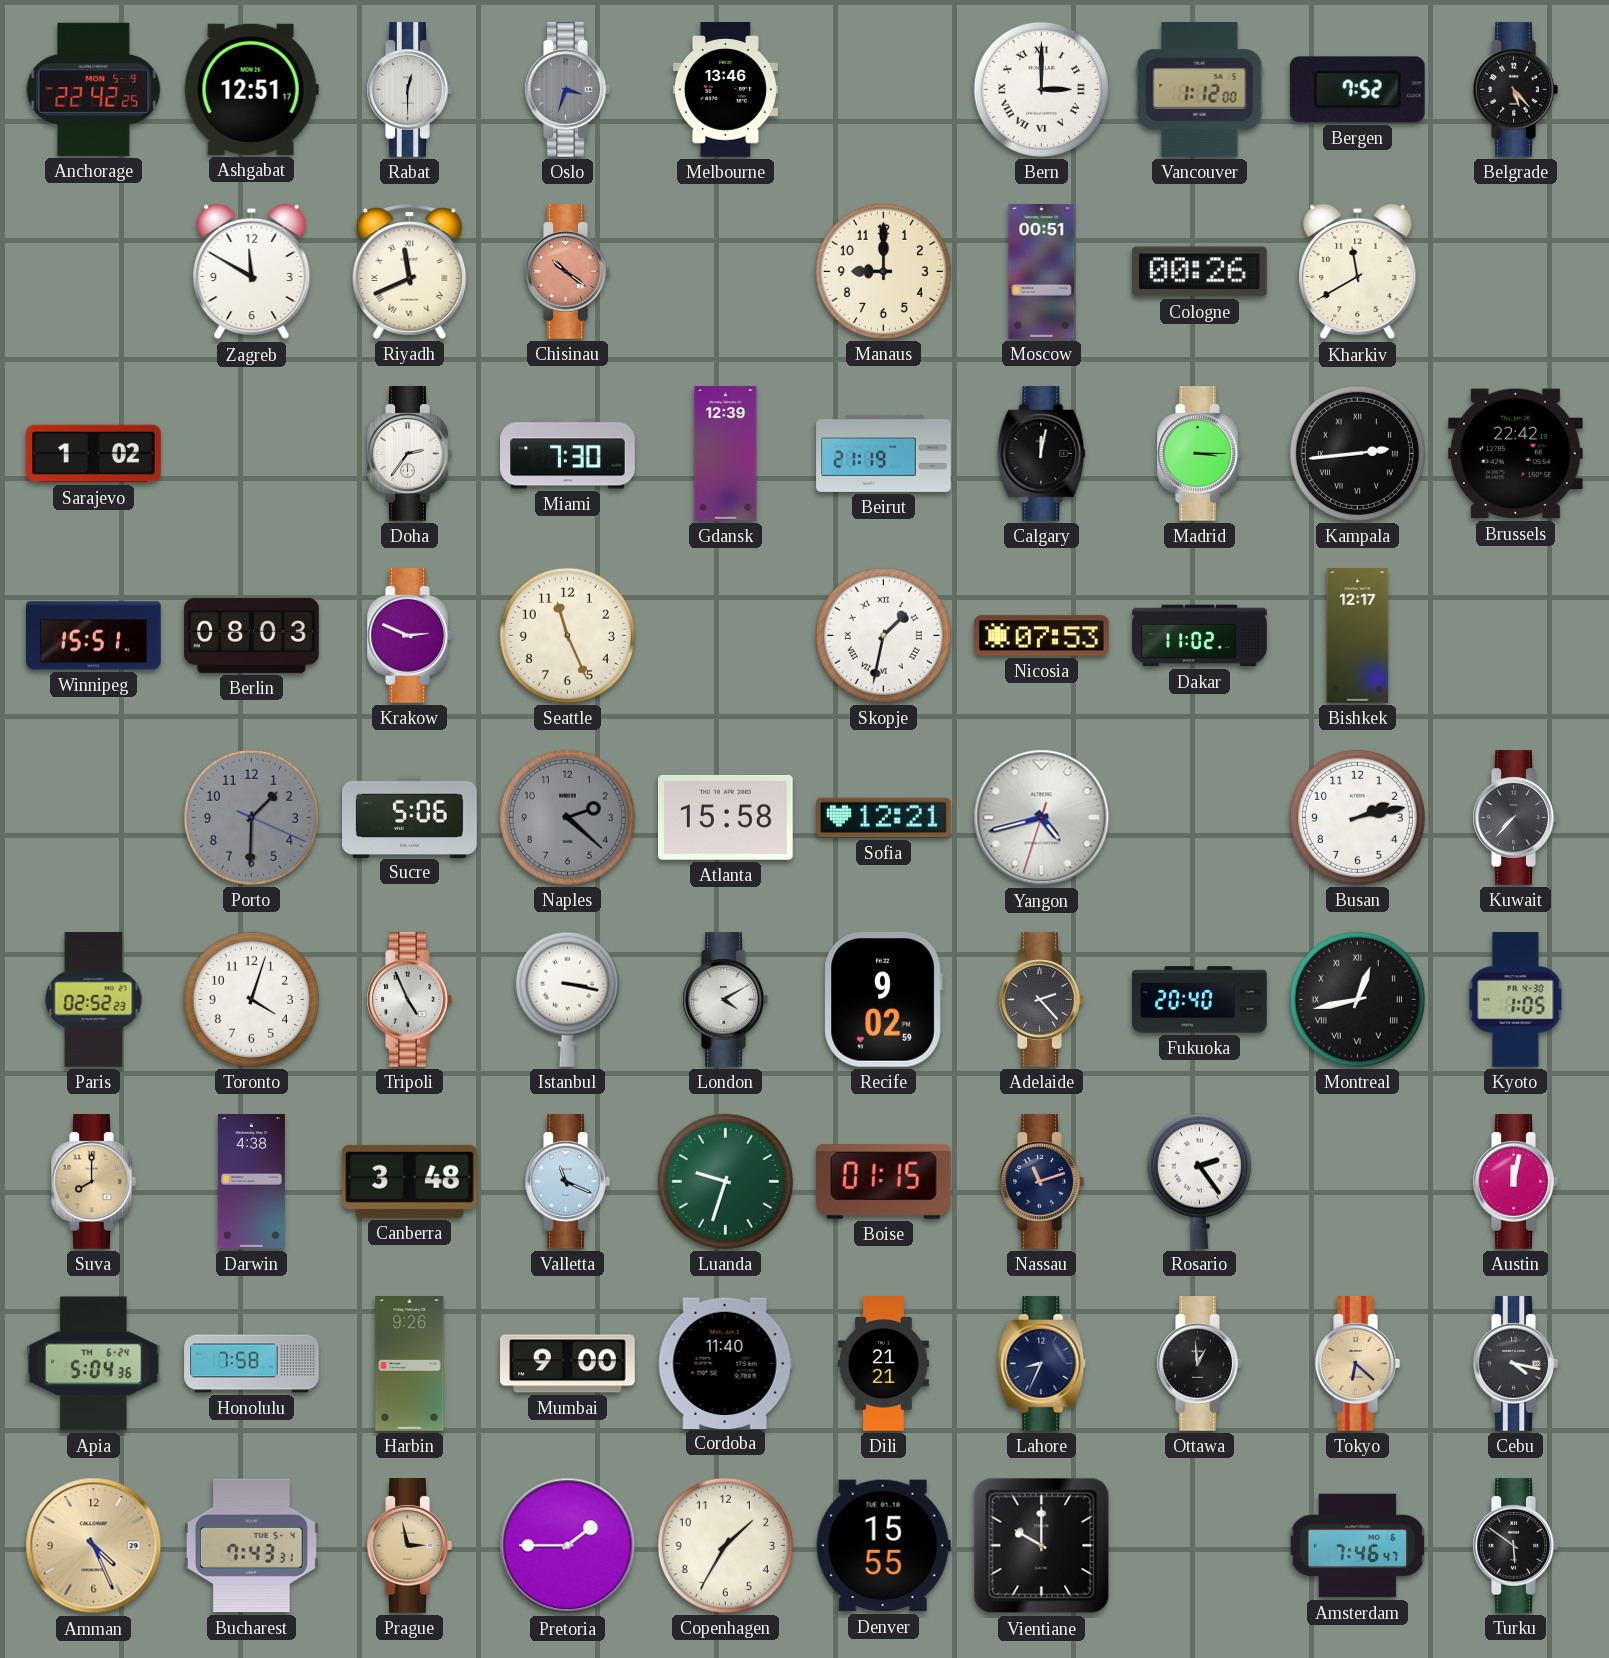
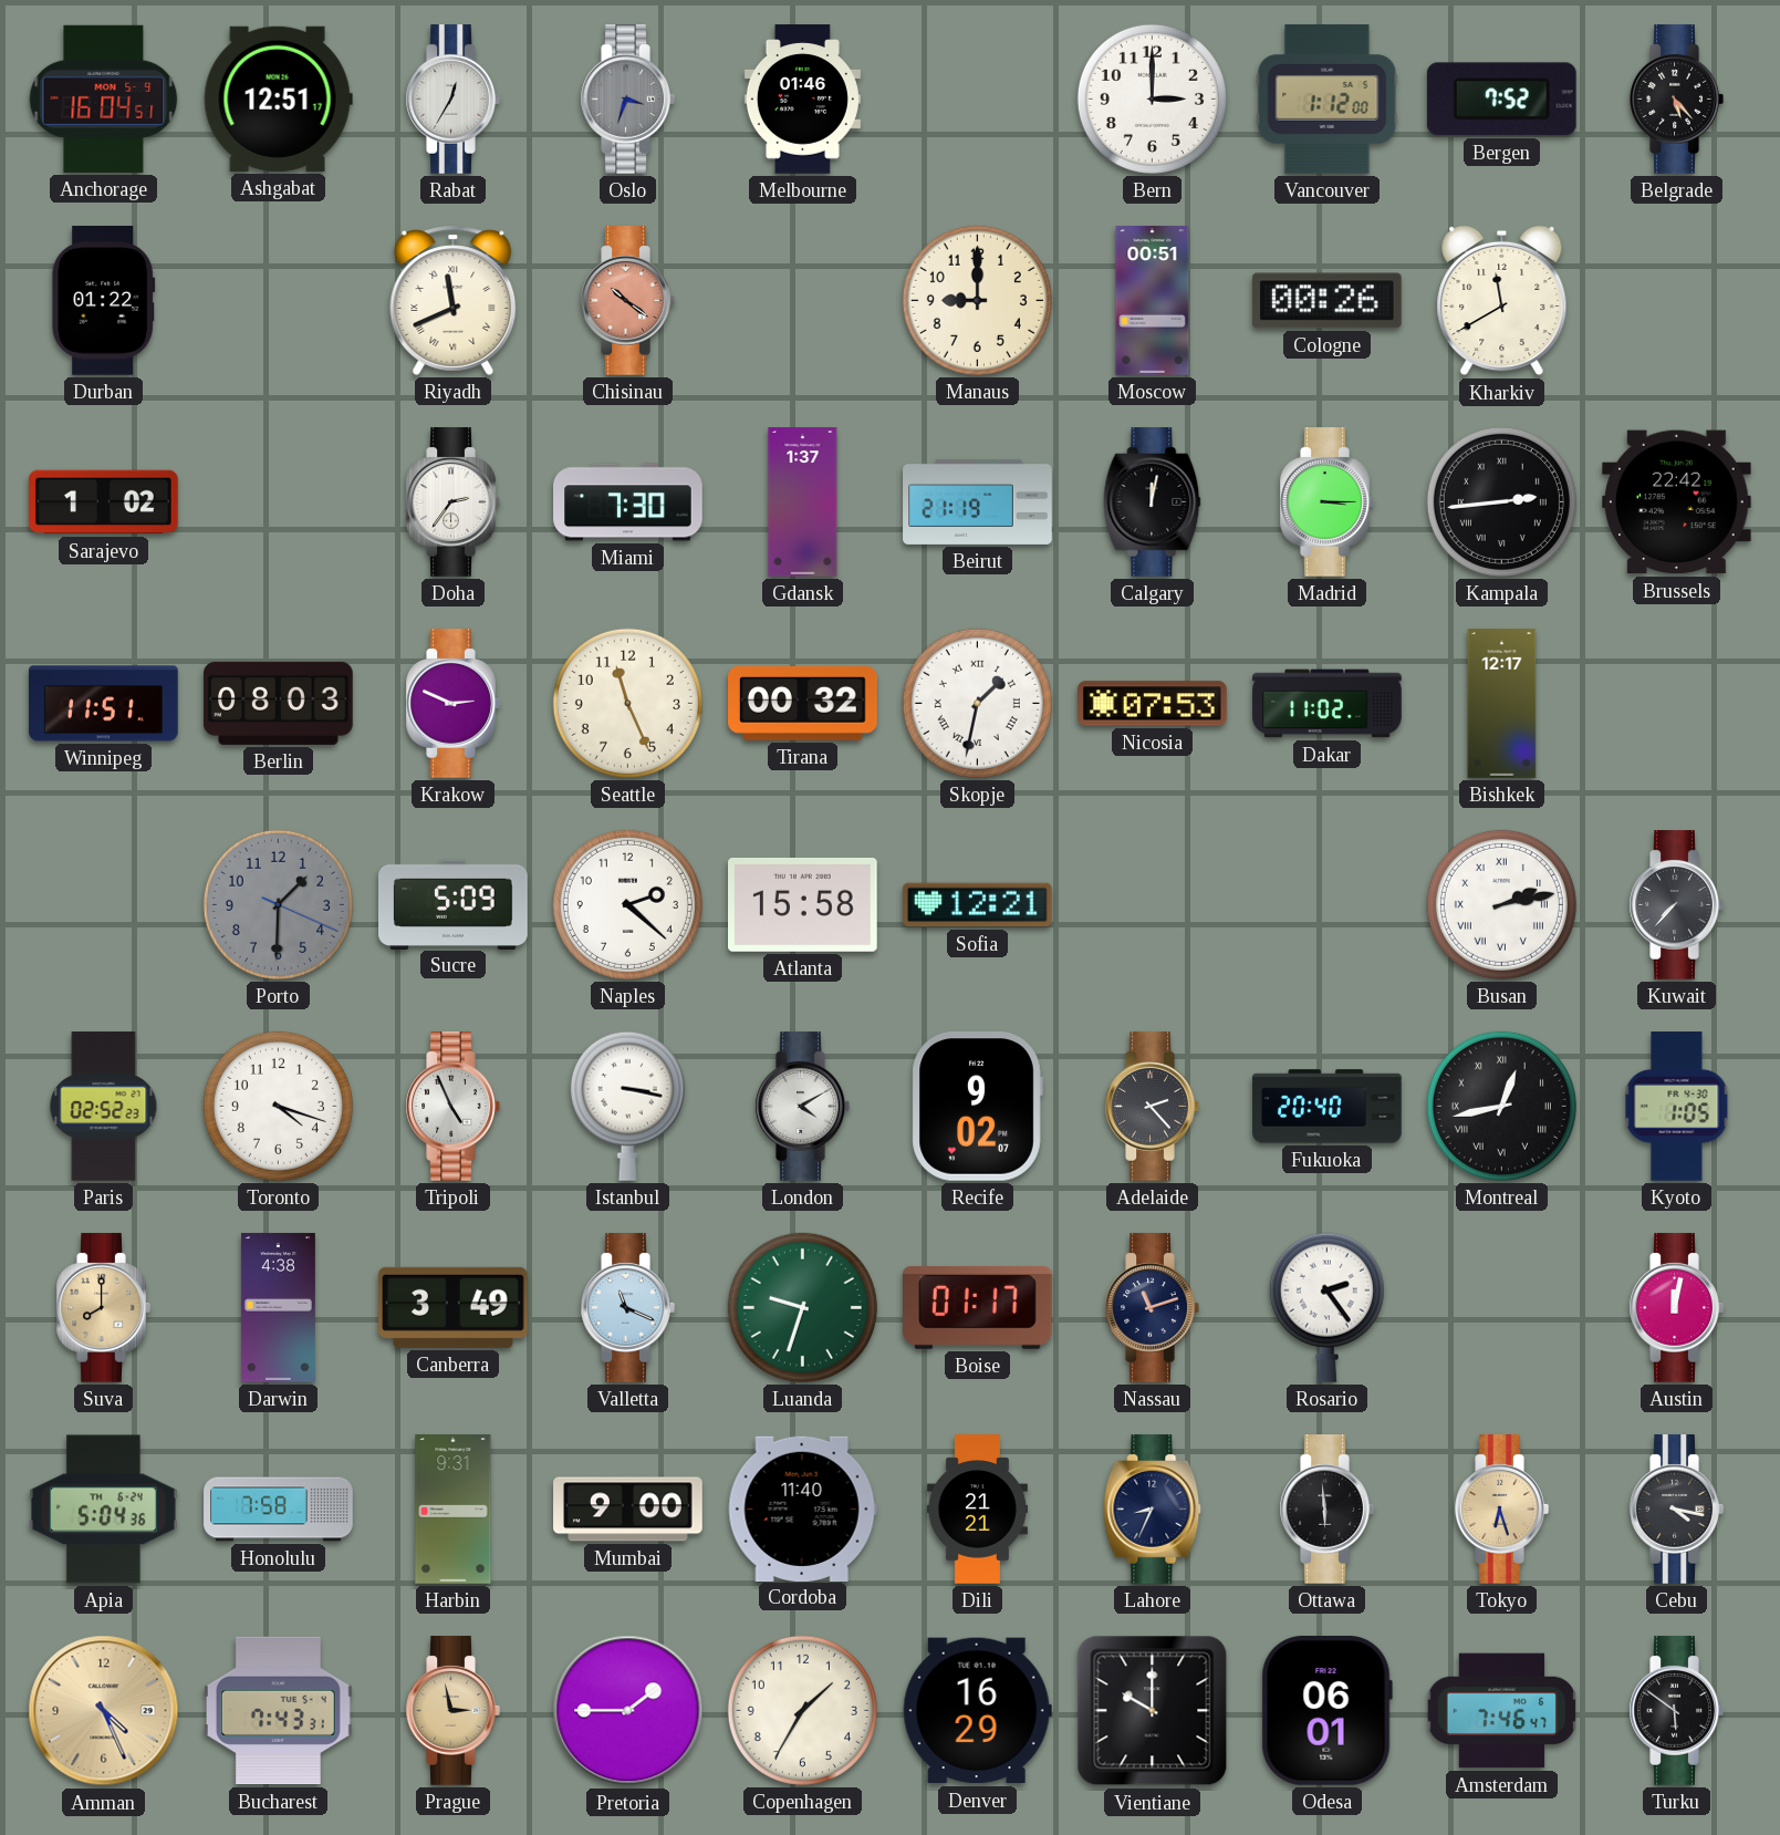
Anchorage: 22:42 -> 16:04
Rabat: 12:30 -> 12:35
Melbourne: 13:46 -> 01:46
Bern numerals: Roman -> Arabic
Durban: none -> 01:22
Zagreb: 11:50 -> none
Gdansk: 12:39 -> 1:37
Winnipeg: 15:51 -> 11:51
Tirana: none -> 00:32
Sucre: 5:06 -> 5:09
Naples dial: grey -> white
Yangon: 4:42 -> none
Busan numerals: Arabic -> Roman
Toronto: 4:03 -> 4:18
Recife: 9:02:59 -> 9:02:07
Canberra: 3:48 -> 3:49
Boise: 01:15 -> 01:17
Harbin: 9:26 -> 9:31
Ottawa: 12:59 -> 5:59
Tokyo: 6:22 -> 6:27
Denver: 15:55 -> 16:29
Odesa: none -> 06:01
